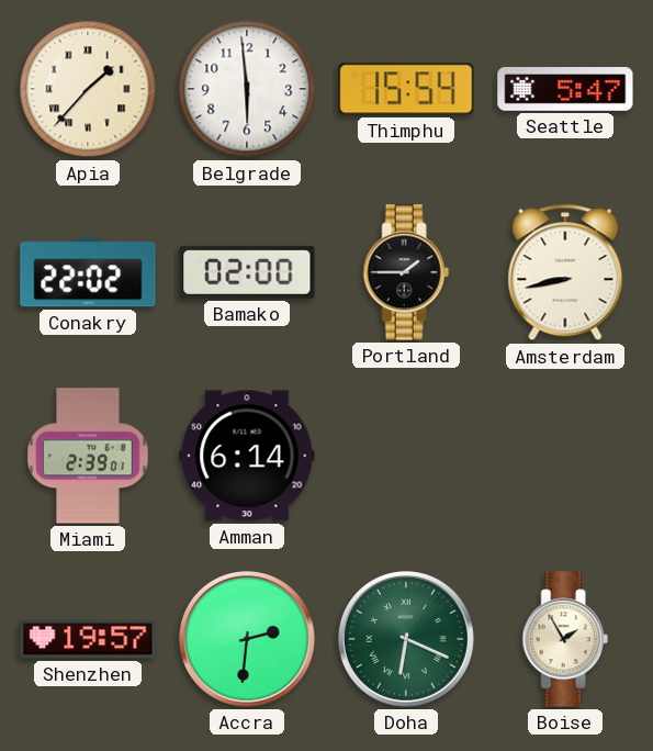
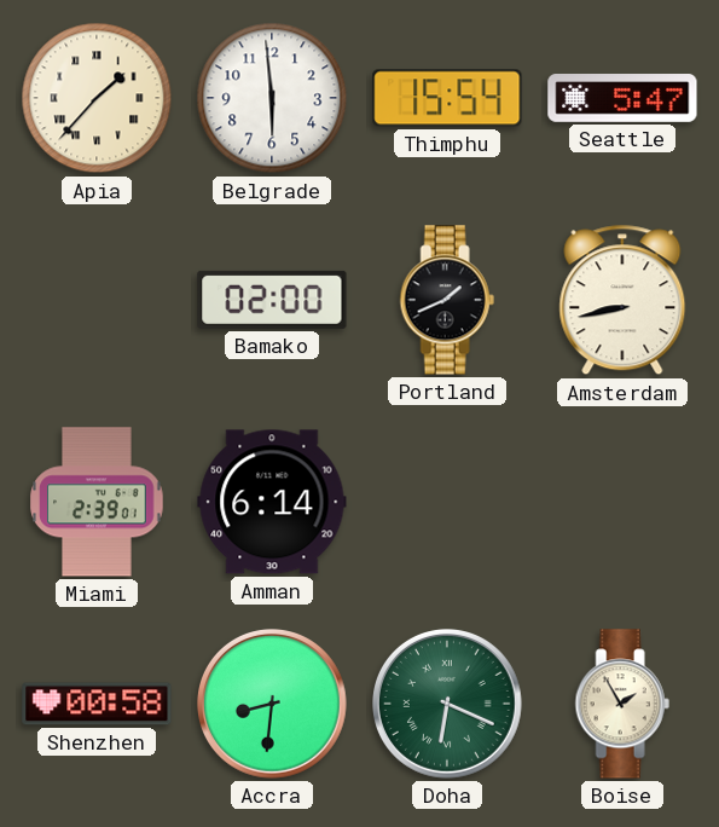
Conakry: 22:02 -> none
Portland: 1:45 -> 1:41
Shenzhen: 19:57 -> 00:58
Accra: 2:31 -> 8:31
